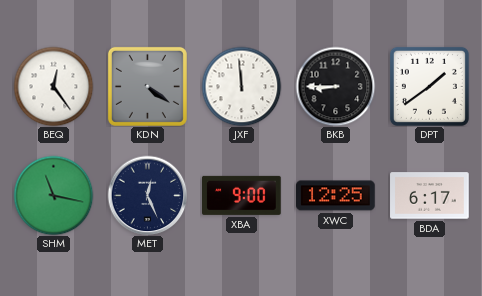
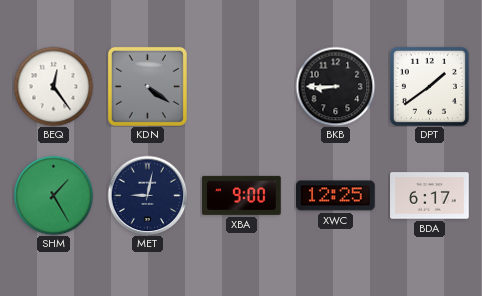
JXF: 11:59 -> none
SHM: 11:17 -> 1:25
MET: 12:26 -> 9:02
